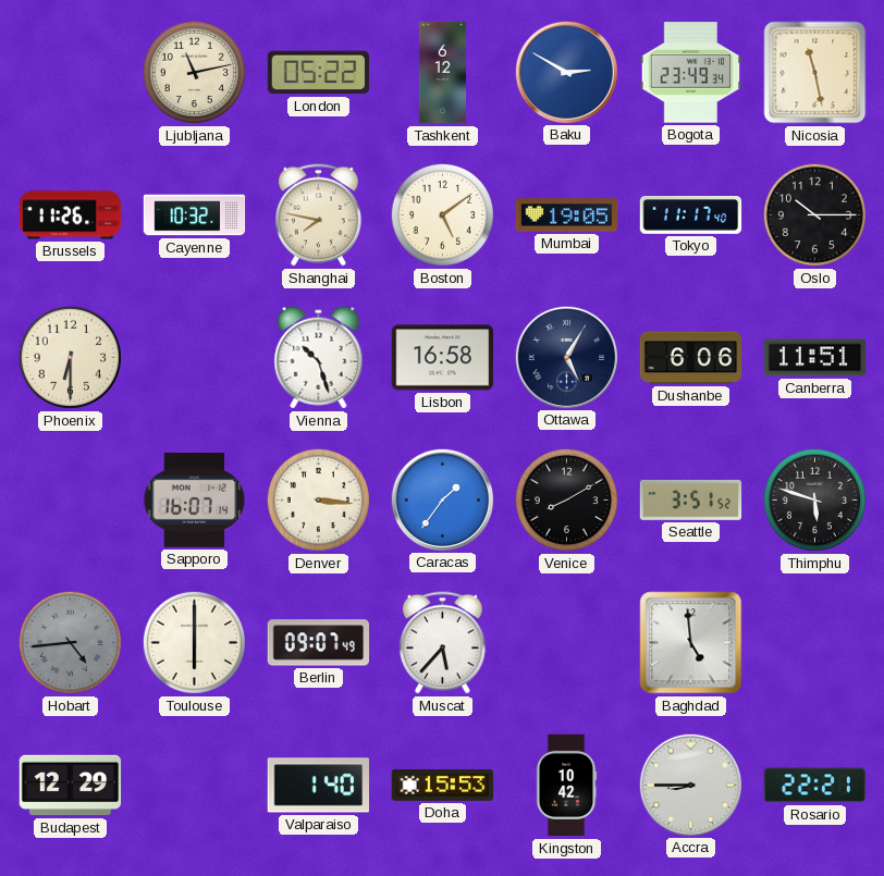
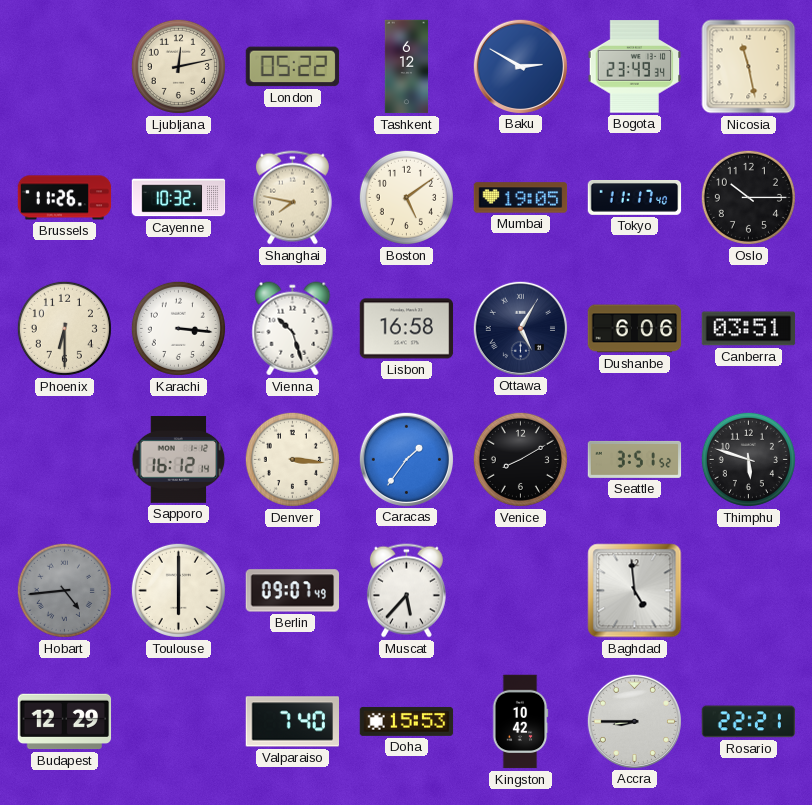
Ljubljana: 11:13 -> 12:13
Karachi: none -> 3:16
Canberra: 11:51 -> 03:51
Sapporo: 16:07 -> 16:12
Valparaiso: 1:40 -> 7:40
